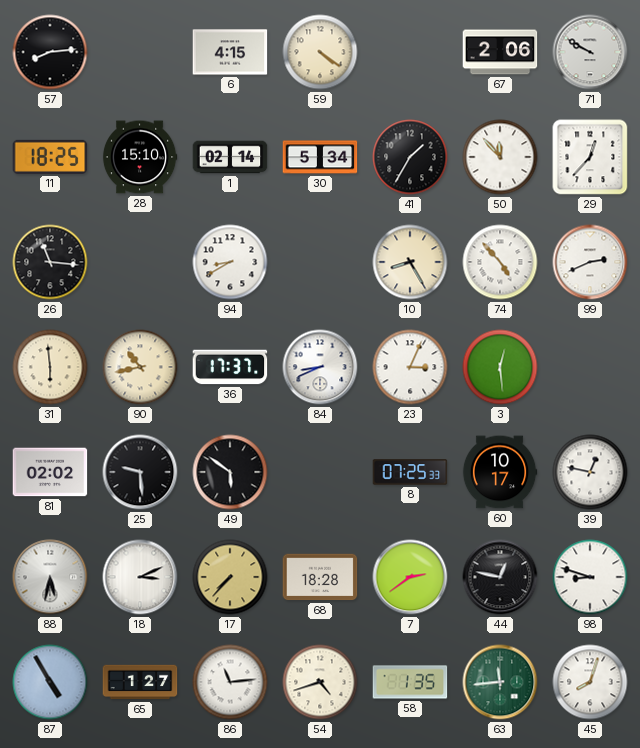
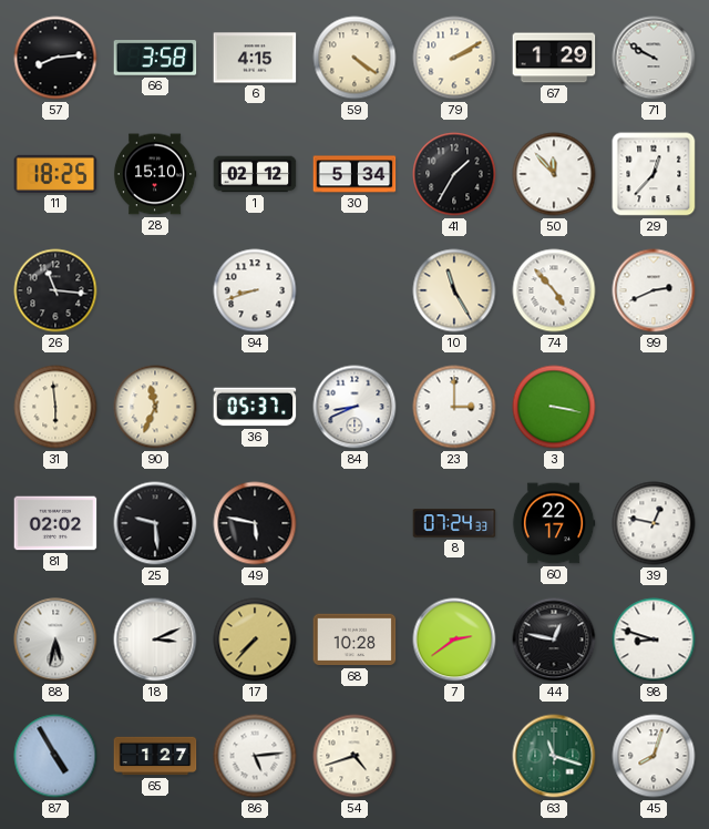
66: none -> 3:58
79: none -> 2:10
67: 2:06 -> 1:29
1: 02:14 -> 02:12
94: 8:40 -> 8:42
10: 8:25 -> 11:25
90: 10:43 -> 11:34
36: 17:37 -> 05:37
23: 3:04 -> 3:00
3: 12:29 -> 3:17
49: 5:51 -> 5:47
8: 07:25 -> 07:24
60: 10:17 -> 22:17
68: 18:28 -> 10:28
86: 11:14 -> 5:14
58: 1:35 -> none
63: 11:44 -> 11:18
